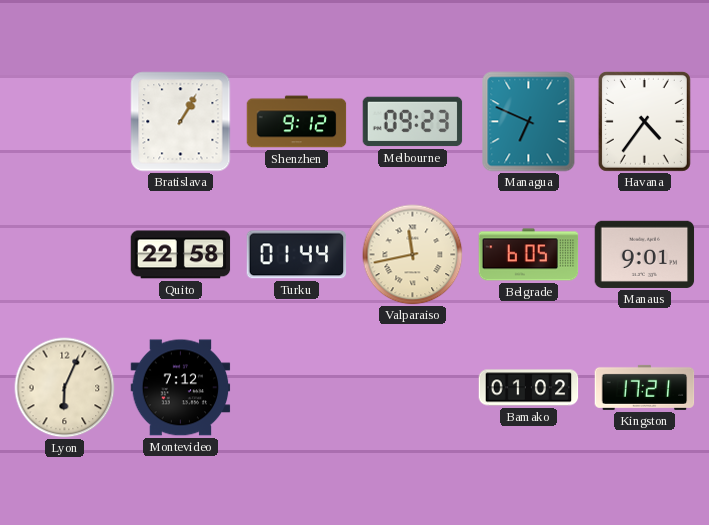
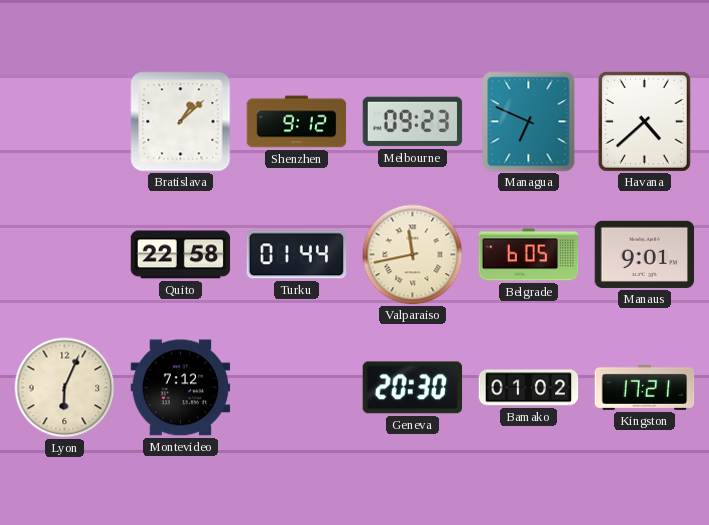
Bratislava: 1:05 -> 1:08
Havana: 4:36 -> 4:38
Geneva: none -> 20:30
